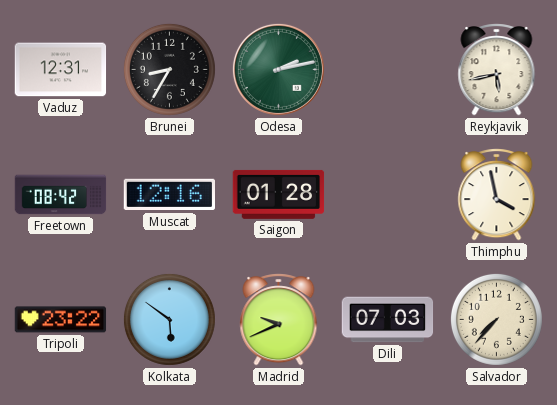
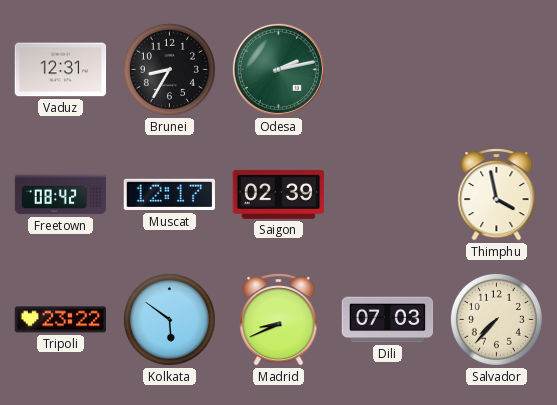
Reykjavik: 5:43 -> none
Muscat: 12:16 -> 12:17
Saigon: 01:28 -> 02:39
Madrid: 9:41 -> 8:41
